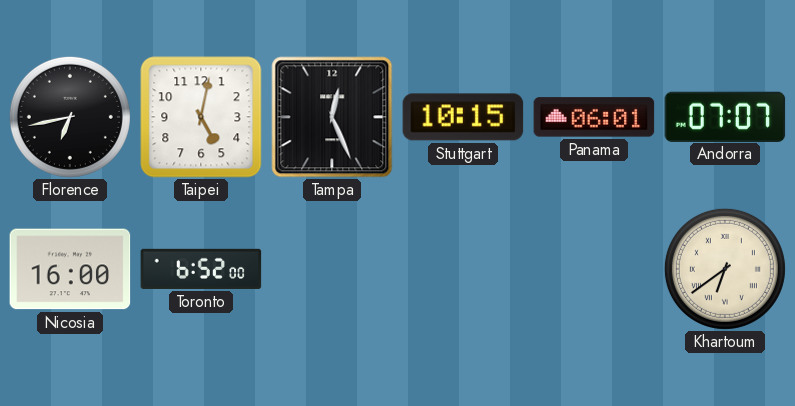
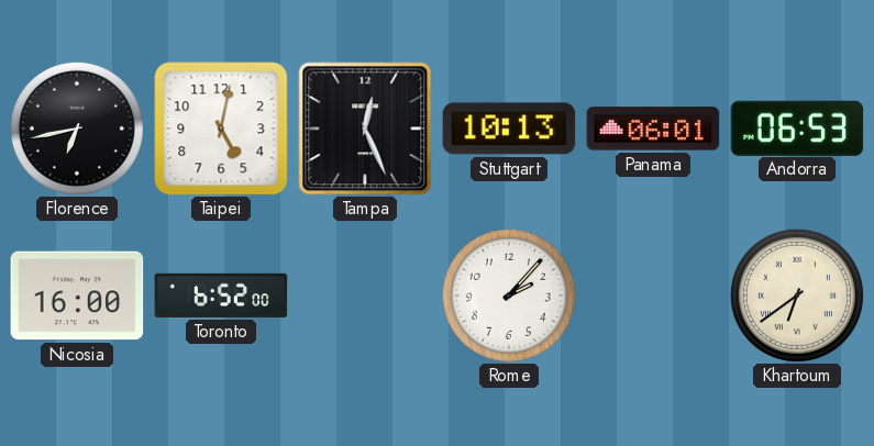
Stuttgart: 10:15 -> 10:13
Andorra: 07:07 -> 06:53
Rome: none -> 2:07
